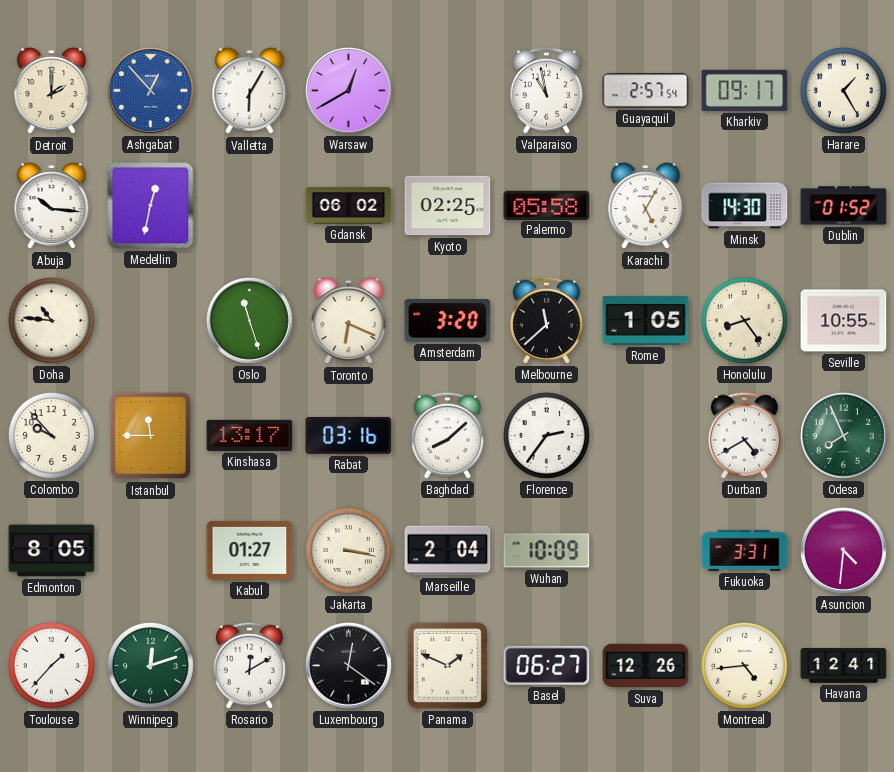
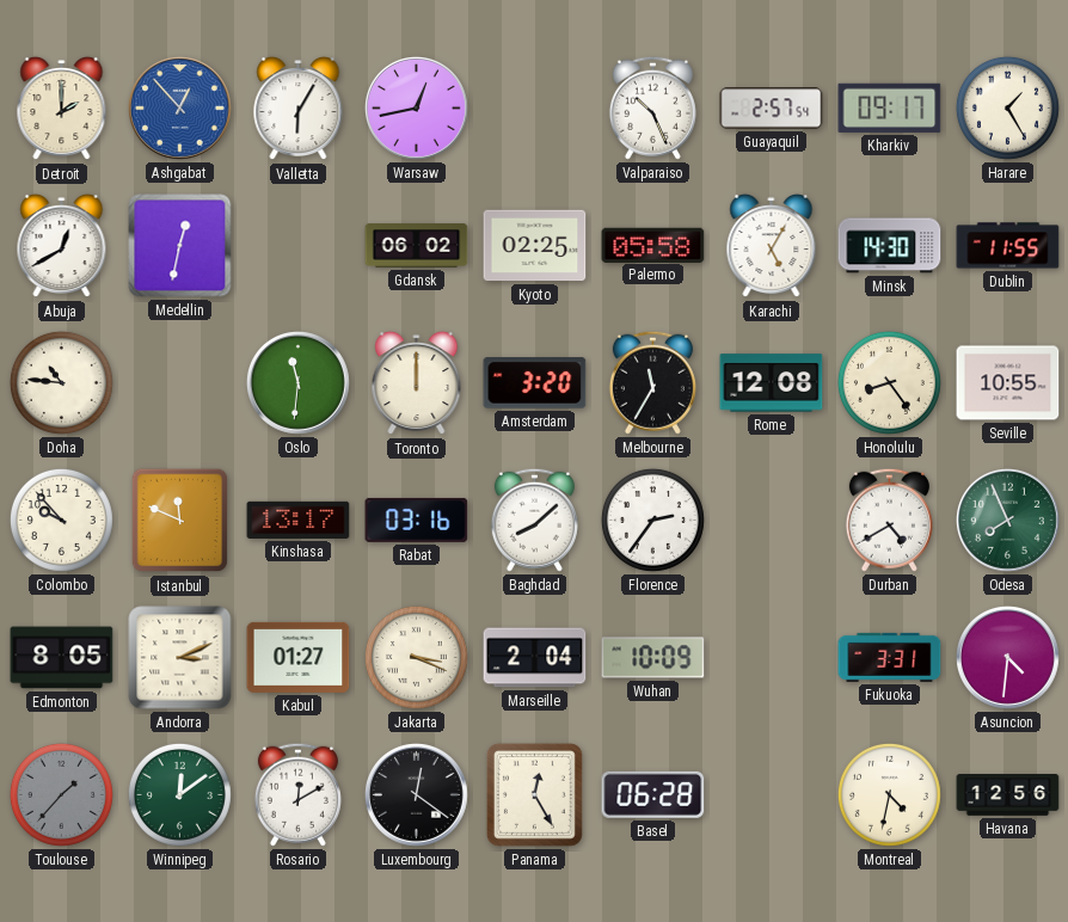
Warsaw: 12:40 -> 12:43
Valparaiso: 10:58 -> 10:26
Abuja: 10:16 -> 12:40
Dublin: 01:52 -> 11:55
Oslo: 11:27 -> 11:31
Toronto: 6:19 -> 12:00
Melbourne: 11:38 -> 11:35
Rome: 1:05 -> 12:08
Istanbul: 11:45 -> 11:49
Andorra: none -> 3:11
Jakarta: 3:17 -> 3:19
Toulouse dial: white -> grey
Winnipeg: 12:12 -> 12:09
Panama: 1:49 -> 12:25
Basel: 06:27 -> 06:28
Suva: 12:26 -> none
Montreal: 4:44 -> 4:32
Havana: 12:41 -> 12:56
